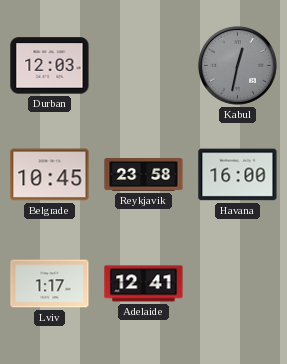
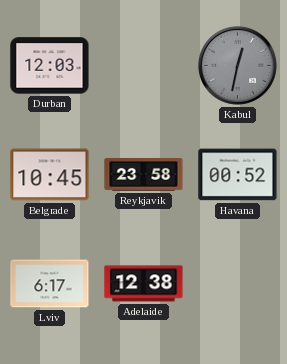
Havana: 16:00 -> 00:52
Lviv: 1:17 -> 6:17
Adelaide: 12:41 -> 12:38
